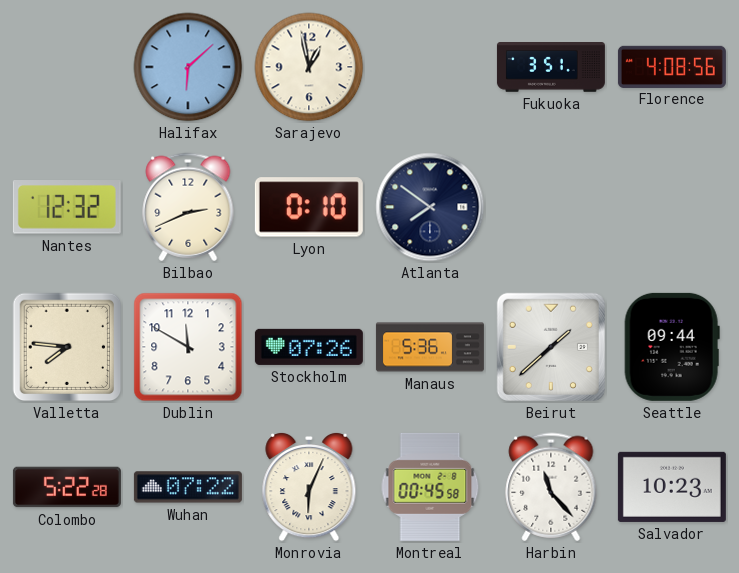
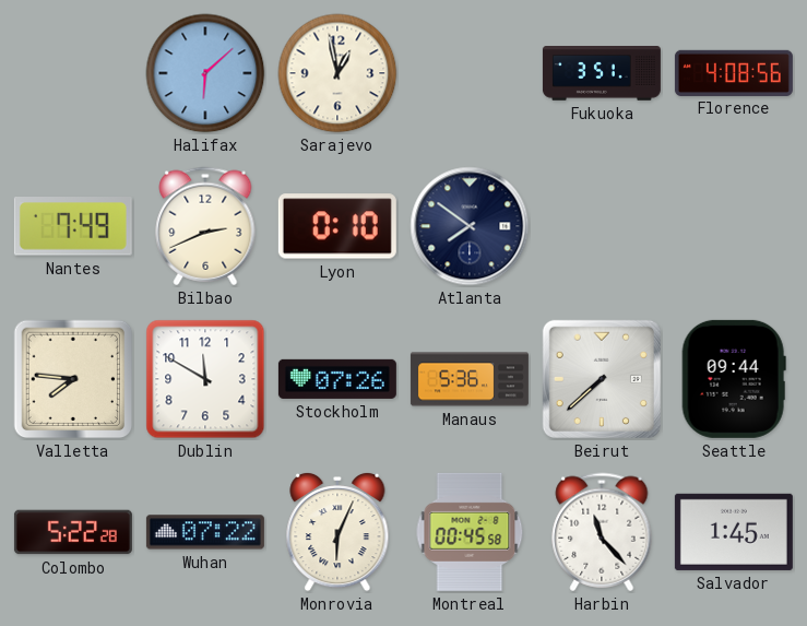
Nantes: 12:32 -> 7:49
Beirut: 1:38 -> 7:38
Salvador: 10:23 -> 1:45
